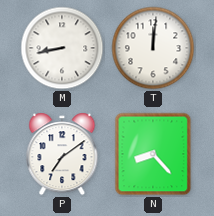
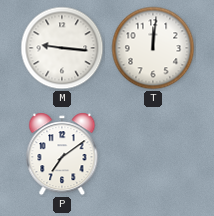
M: 8:43 -> 9:16
N: 8:23 -> none
